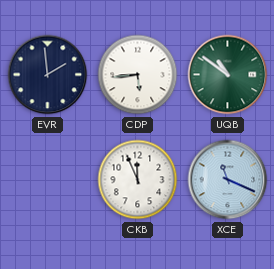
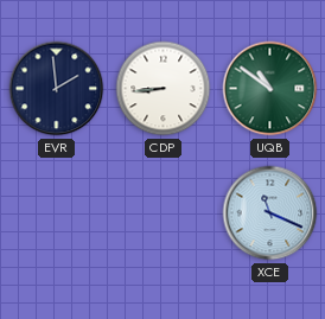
CDP: 5:44 -> 8:44
CKB: 11:56 -> none
